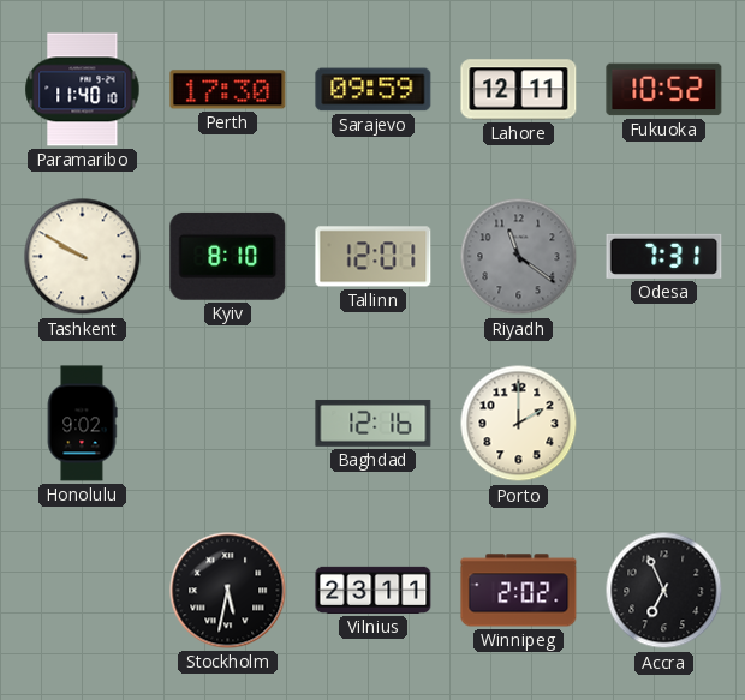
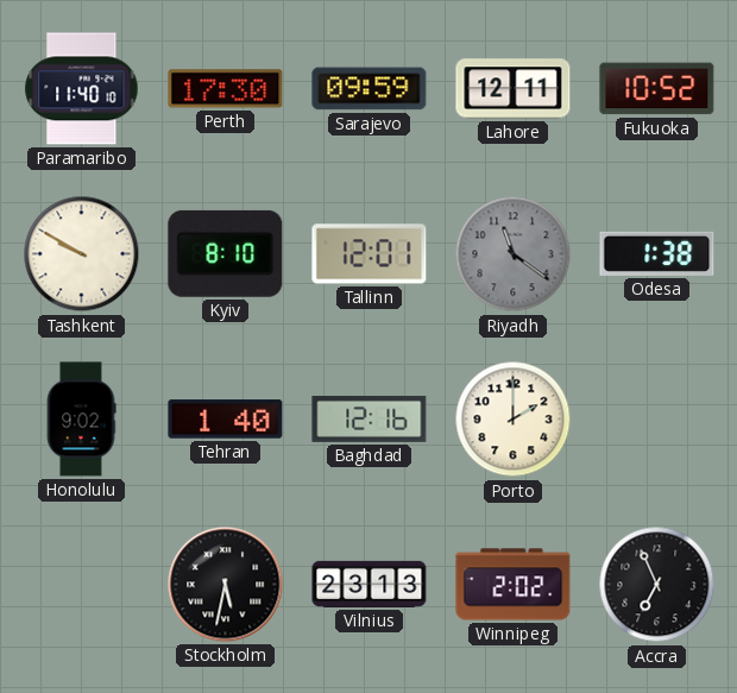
Odesa: 7:31 -> 1:38
Tehran: none -> 1:40
Vilnius: 23:11 -> 23:13
